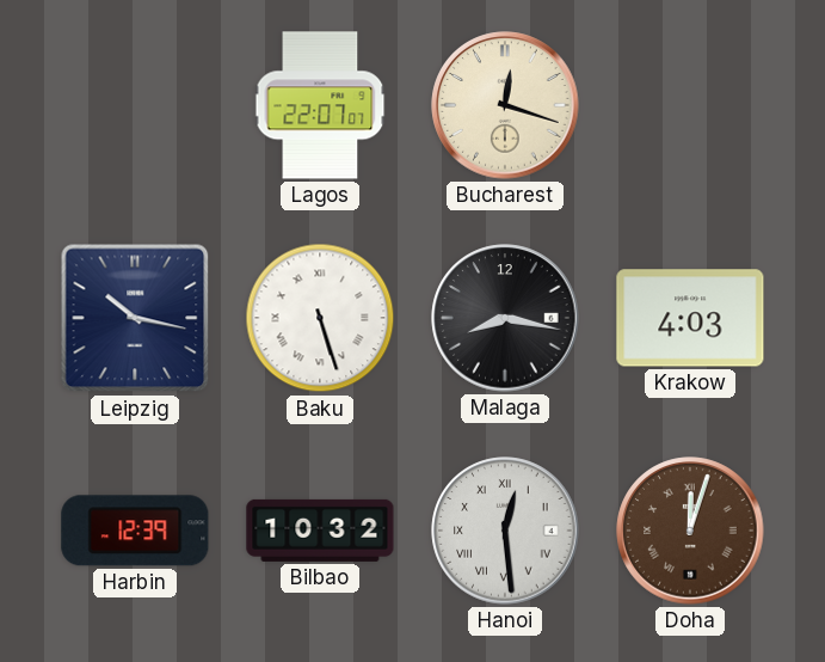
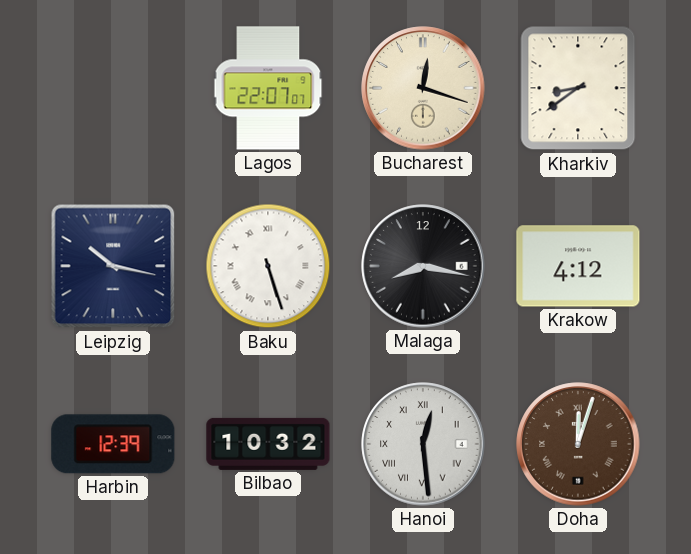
Kharkiv: none -> 8:39
Krakow: 4:03 -> 4:12
